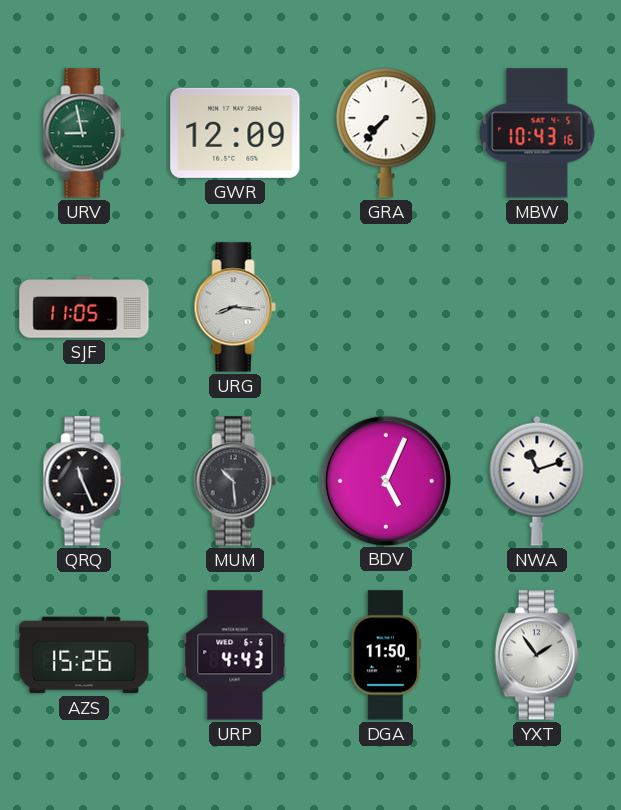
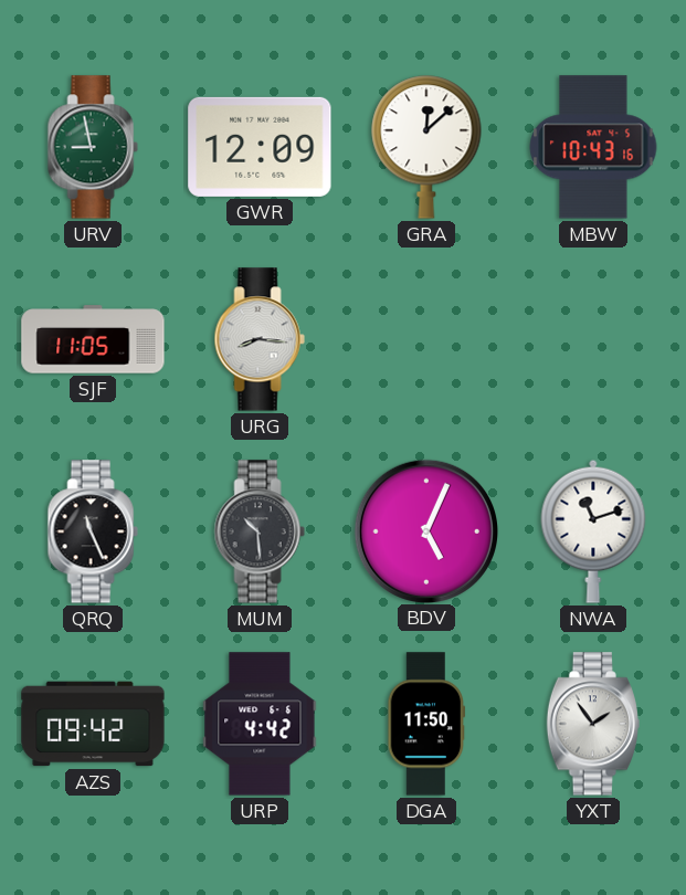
GRA: 7:37 -> 12:08
AZS: 15:26 -> 09:42
URP: 4:43 -> 4:42
